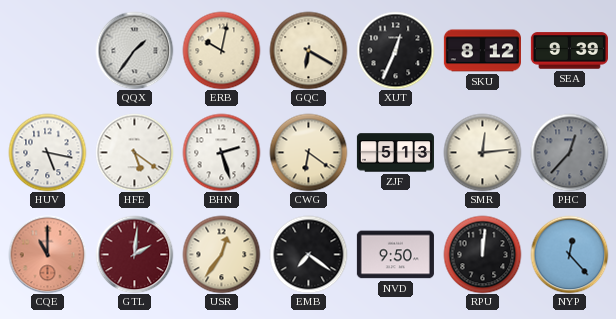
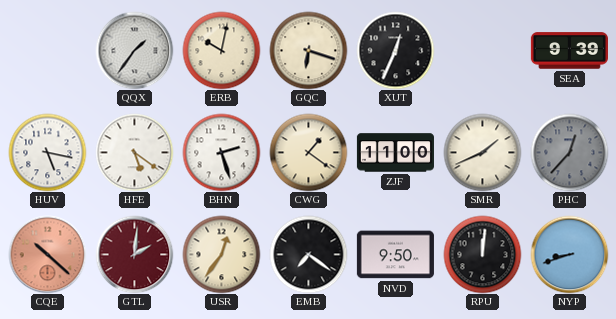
GQC: 6:20 -> 6:18
SKU: 8:12 -> none
CWG: 6:21 -> 1:21
ZJF: 5:13 -> 11:00
SMR: 12:14 -> 1:41
CQE: 11:00 -> 10:22
NYP: 12:23 -> 8:42
